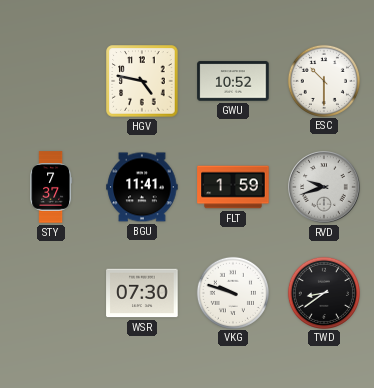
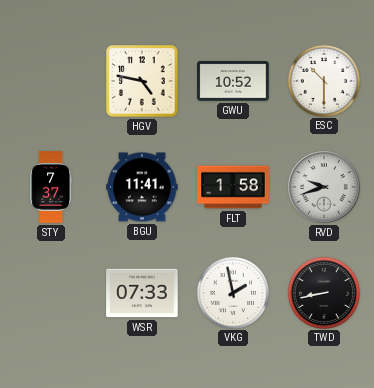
FLT: 1:59 -> 1:58
WSR: 07:30 -> 07:33
VKG: 9:48 -> 1:58
TWD: 8:39 -> 8:43
